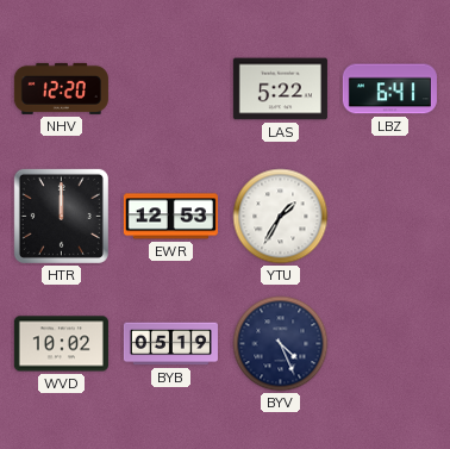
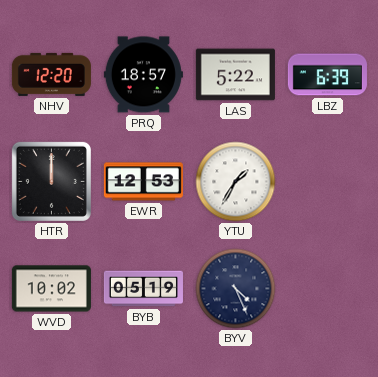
PRQ: none -> 18:57
LBZ: 6:41 -> 6:39
